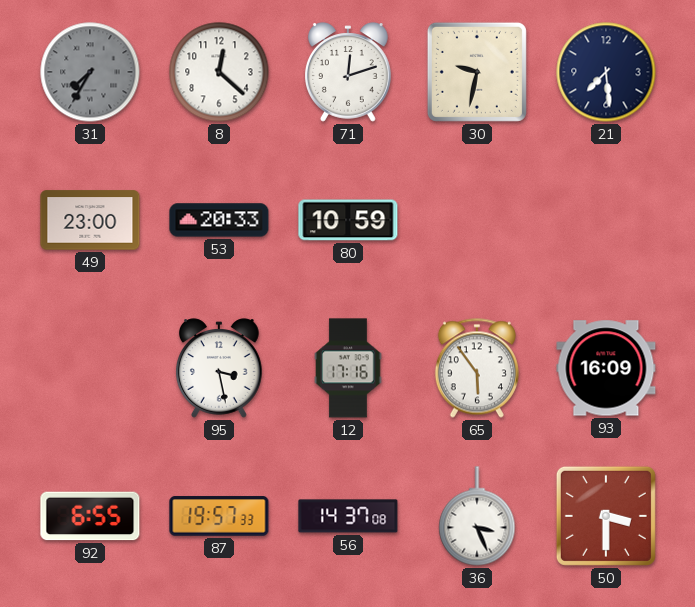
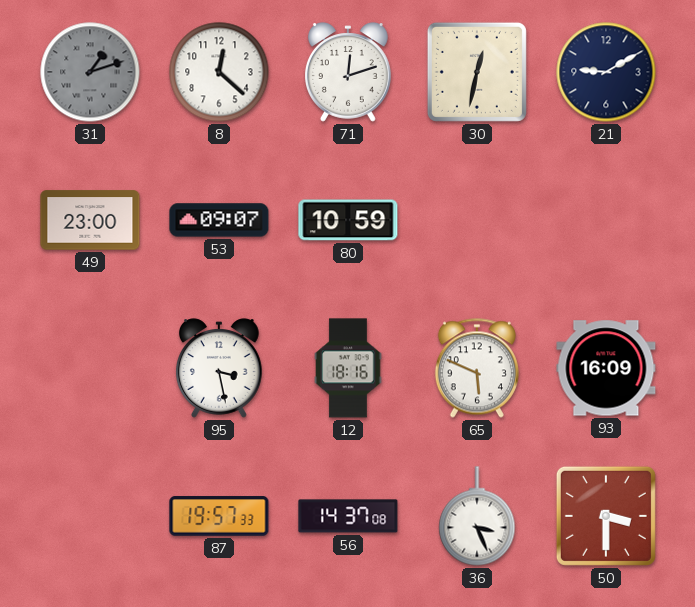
31: 7:35 -> 1:12
30: 9:32 -> 12:32
21: 7:29 -> 9:10
53: 20:33 -> 09:07
12: 17:16 -> 18:16
65: 5:54 -> 5:49
92: 6:55 -> none
